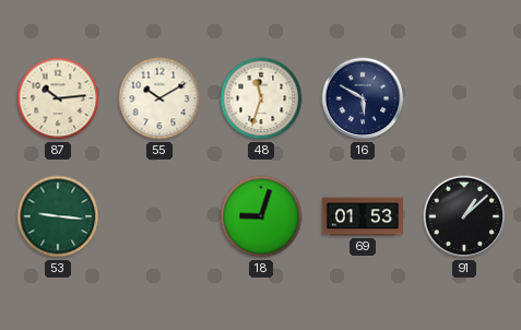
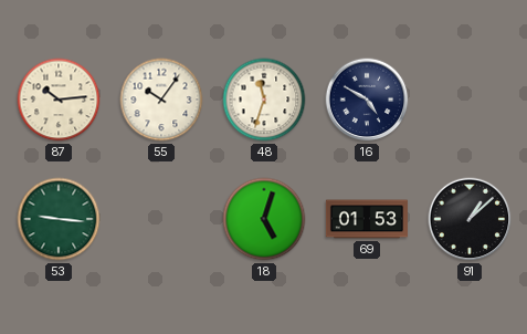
55: 10:10 -> 10:06
16: 5:50 -> 4:50
18: 9:03 -> 5:03
